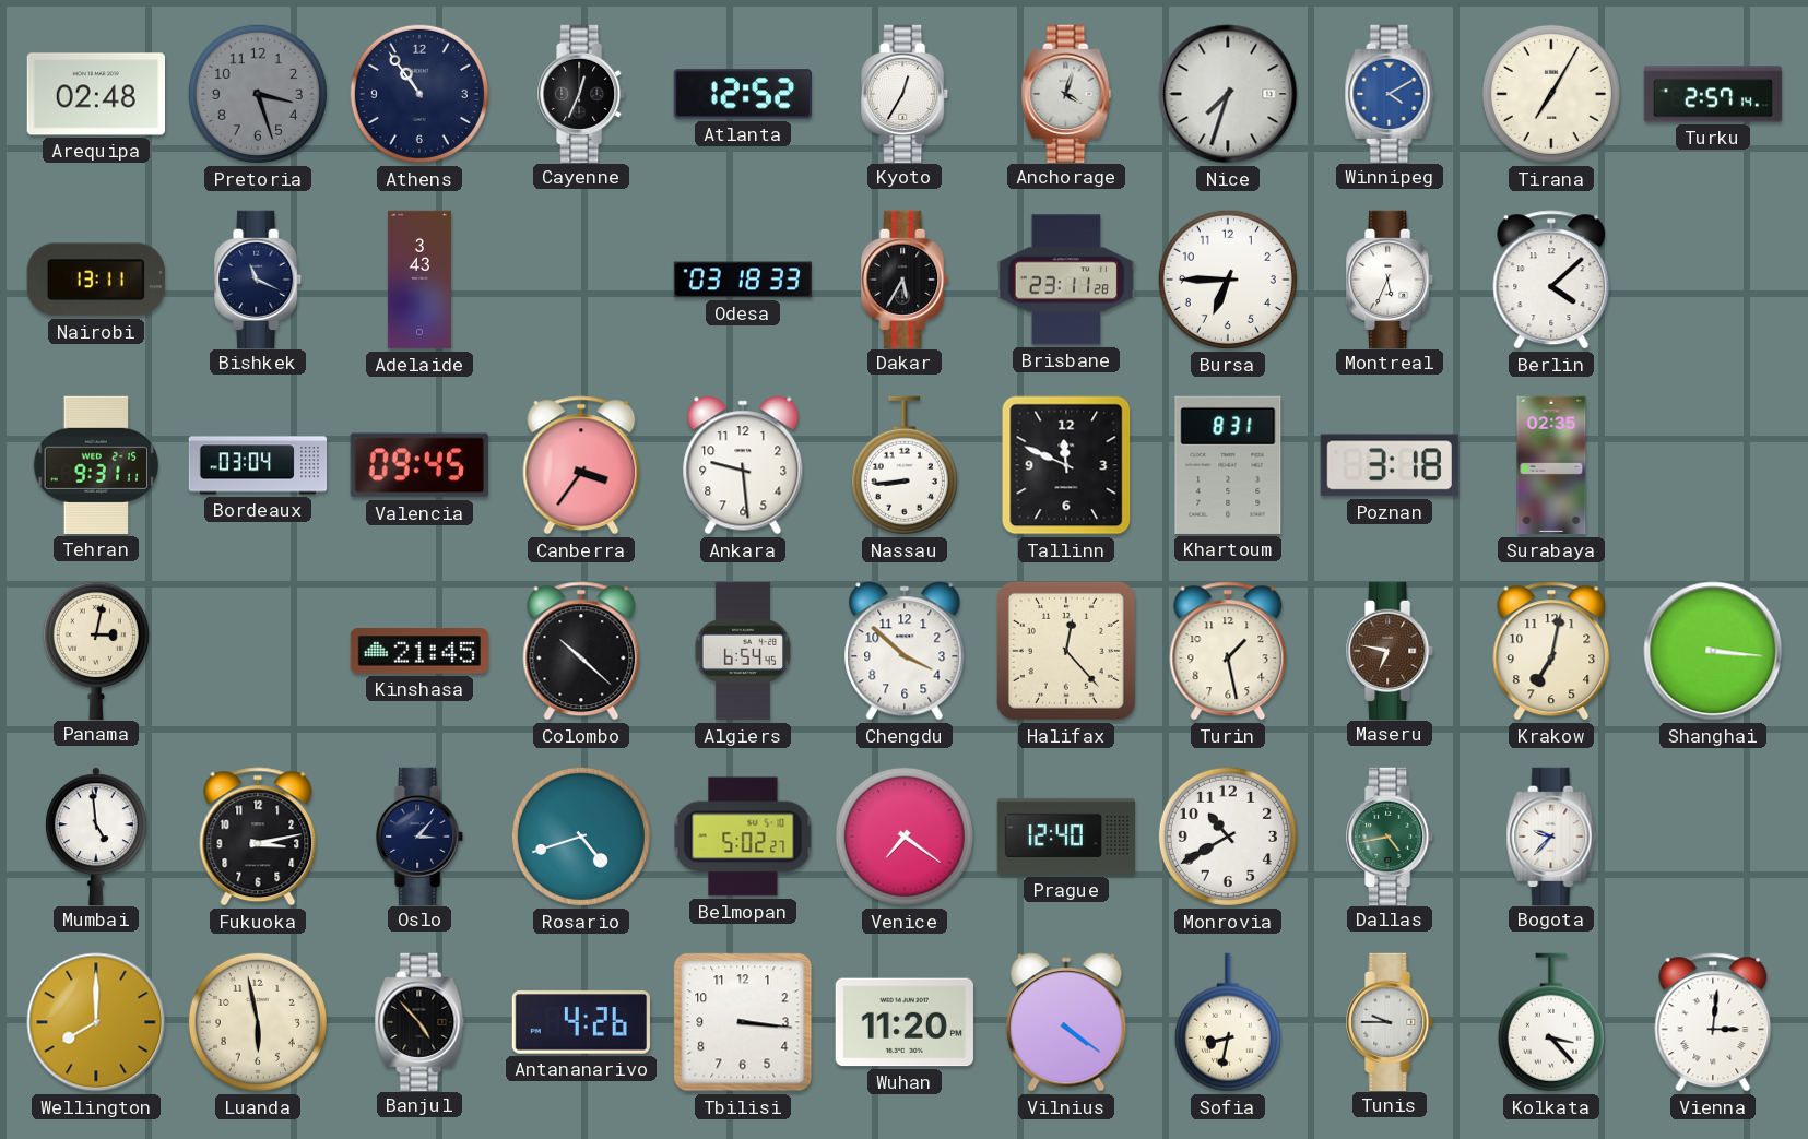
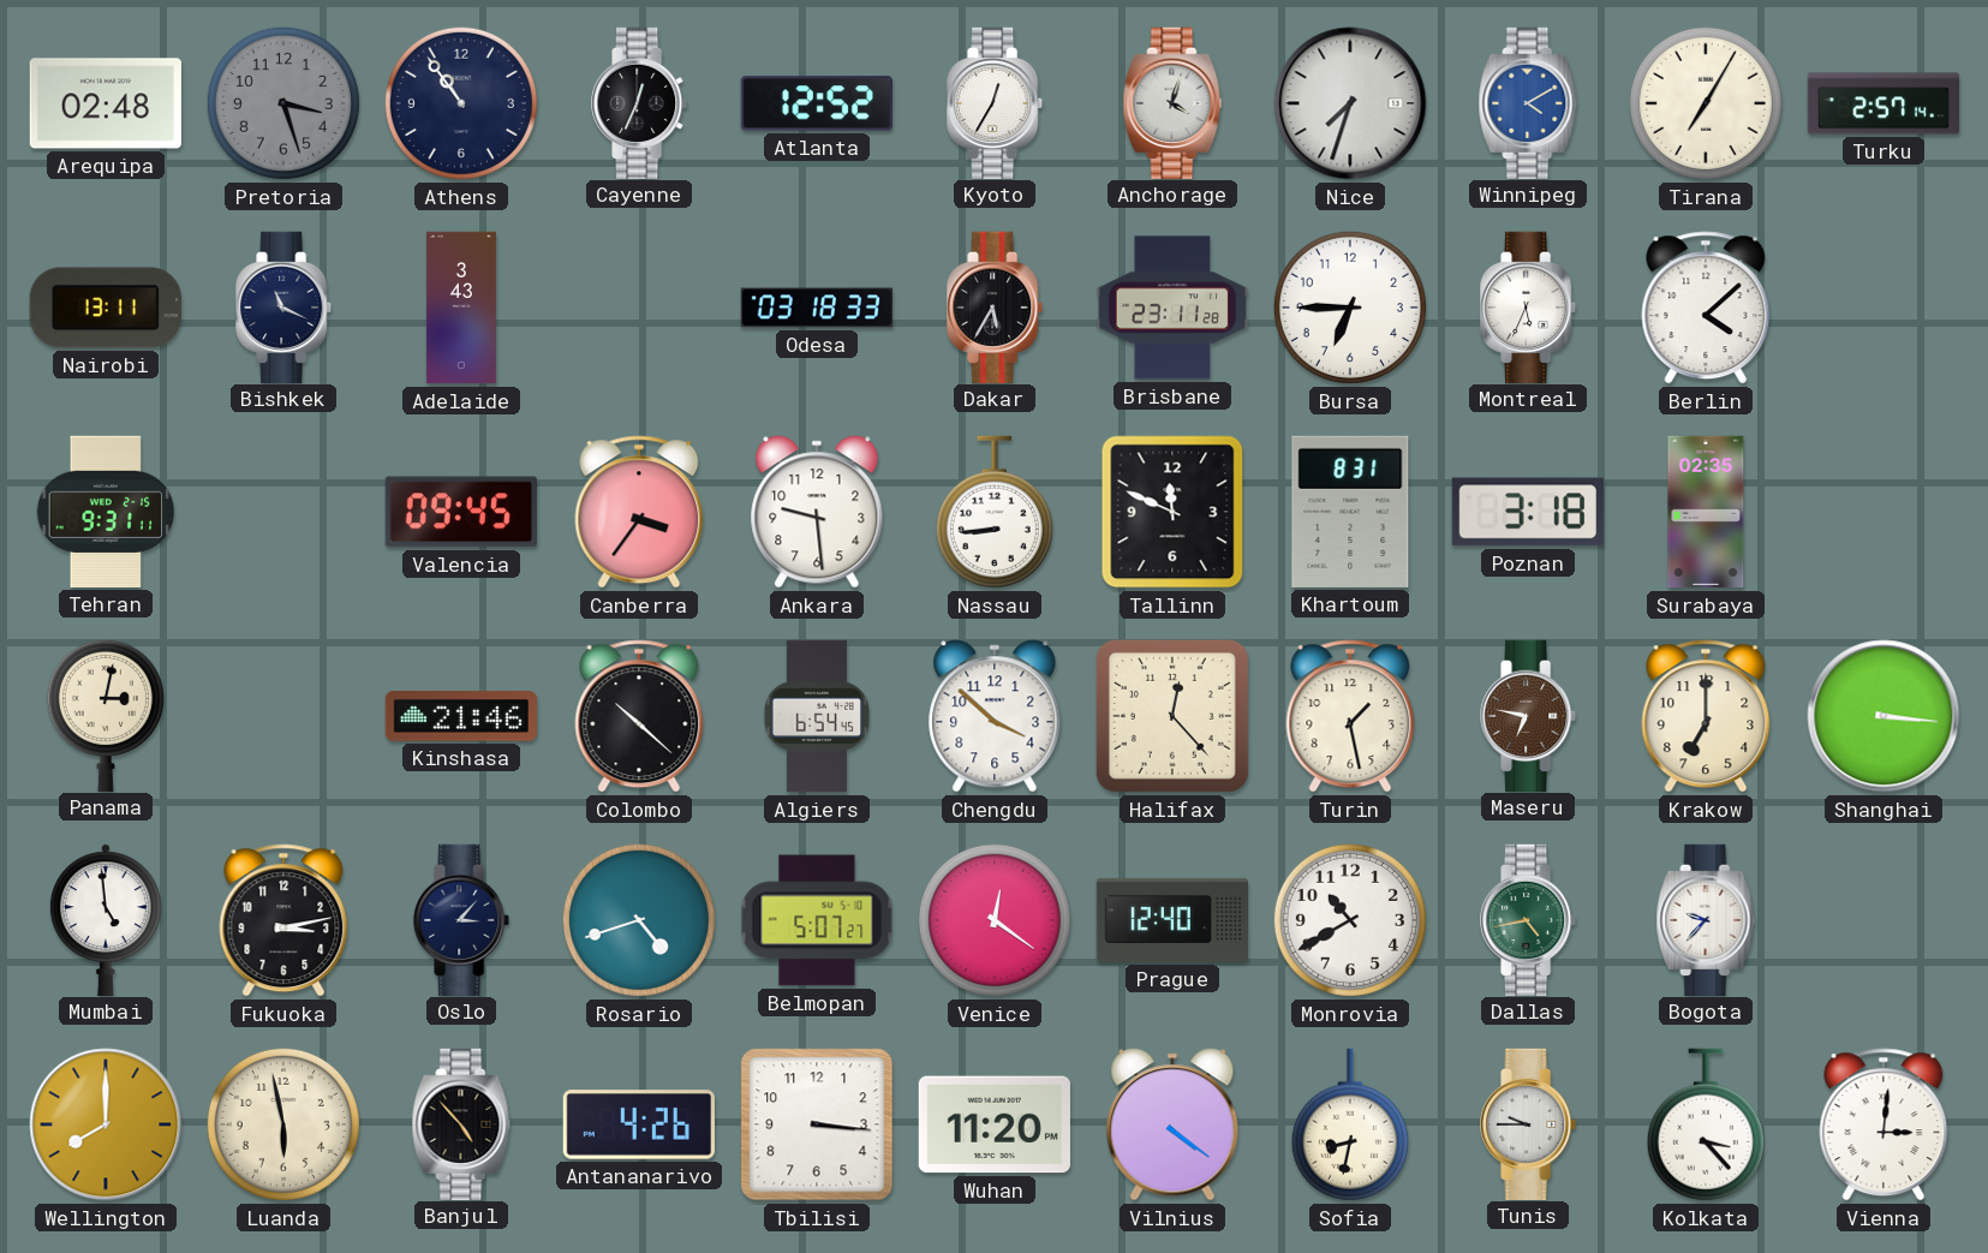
Bordeaux: 03:04 -> none
Kinshasa: 21:45 -> 21:46
Krakow: 7:02 -> 7:00
Belmopan: 5:02 -> 5:07
Venice: 7:21 -> 12:21
